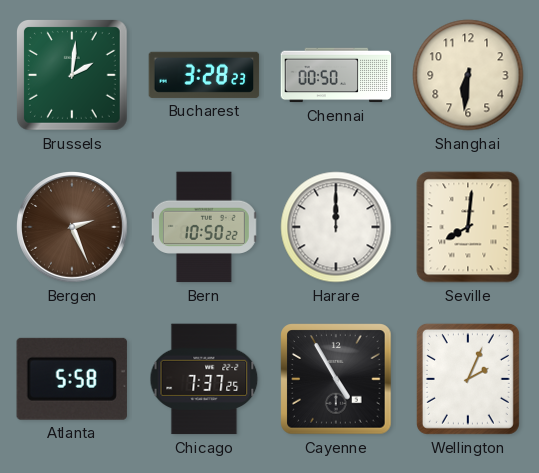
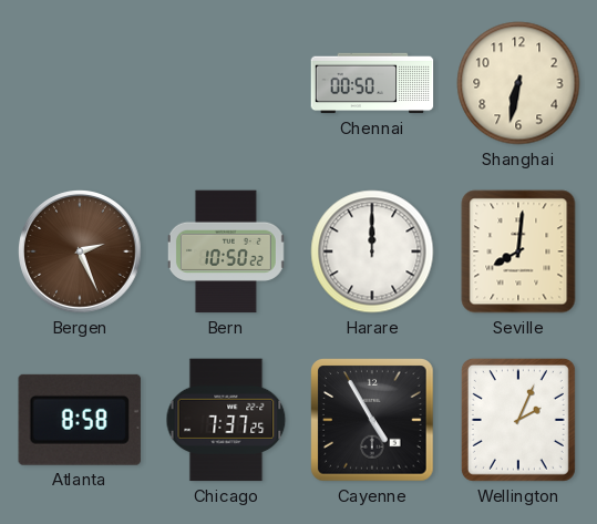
Brussels: 2:01 -> none
Bucharest: 3:28 -> none
Shanghai: 6:31 -> 6:32
Atlanta: 5:58 -> 8:58
